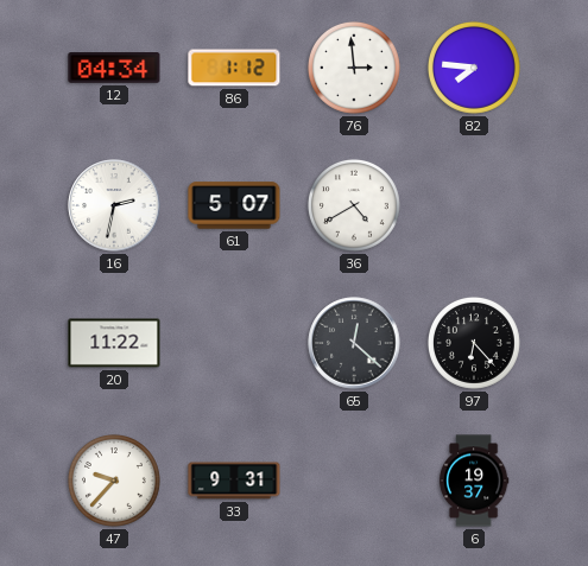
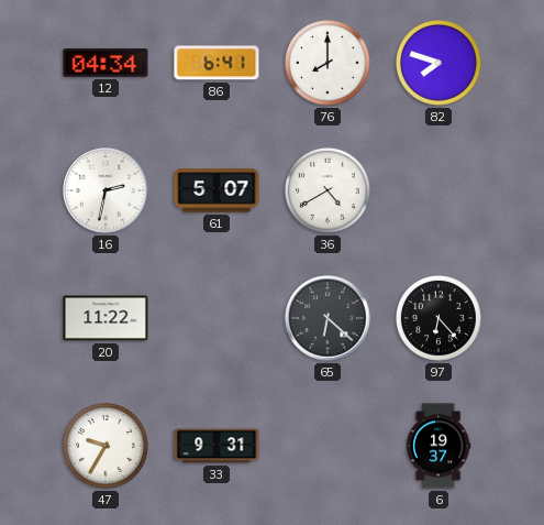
86: 1:12 -> 6:41
76: 2:59 -> 8:00
82: 7:46 -> 7:48
65: 12:22 -> 6:22
47: 9:37 -> 9:35
